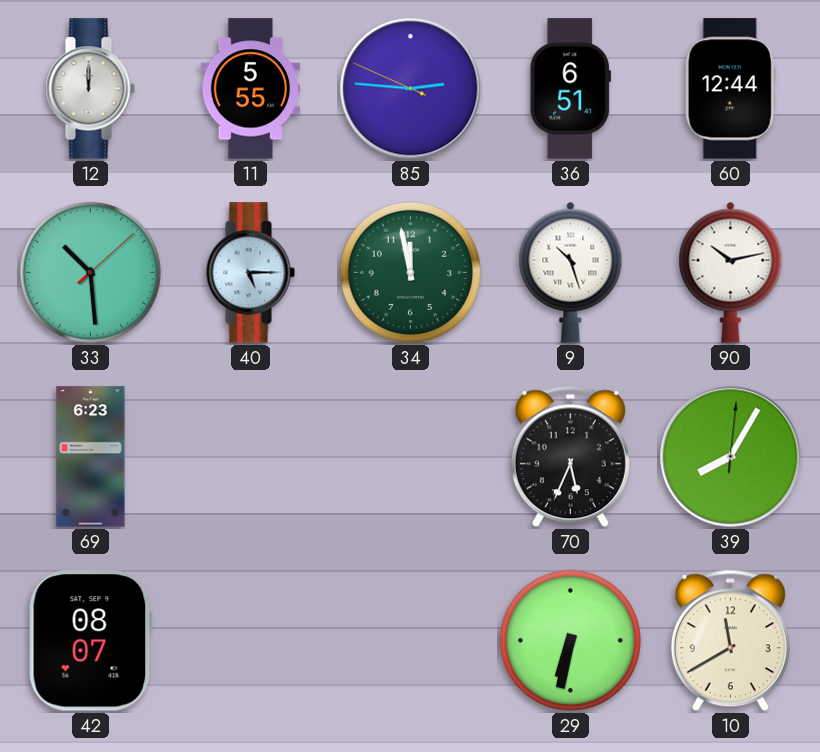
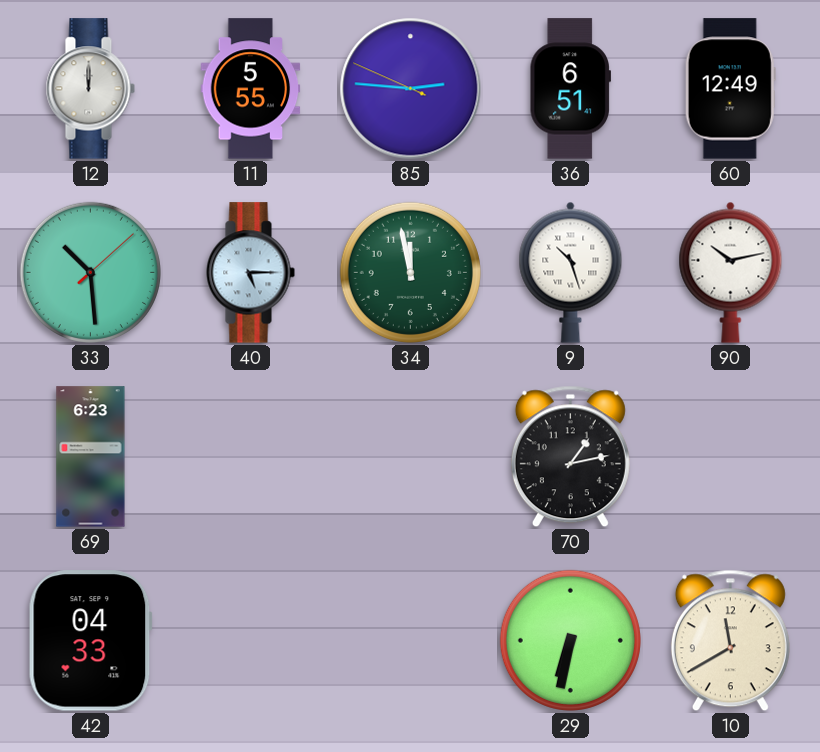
60: 12:44 -> 12:49
70: 5:34 -> 1:13
39: 8:05 -> none
42: 08:07 -> 04:33
